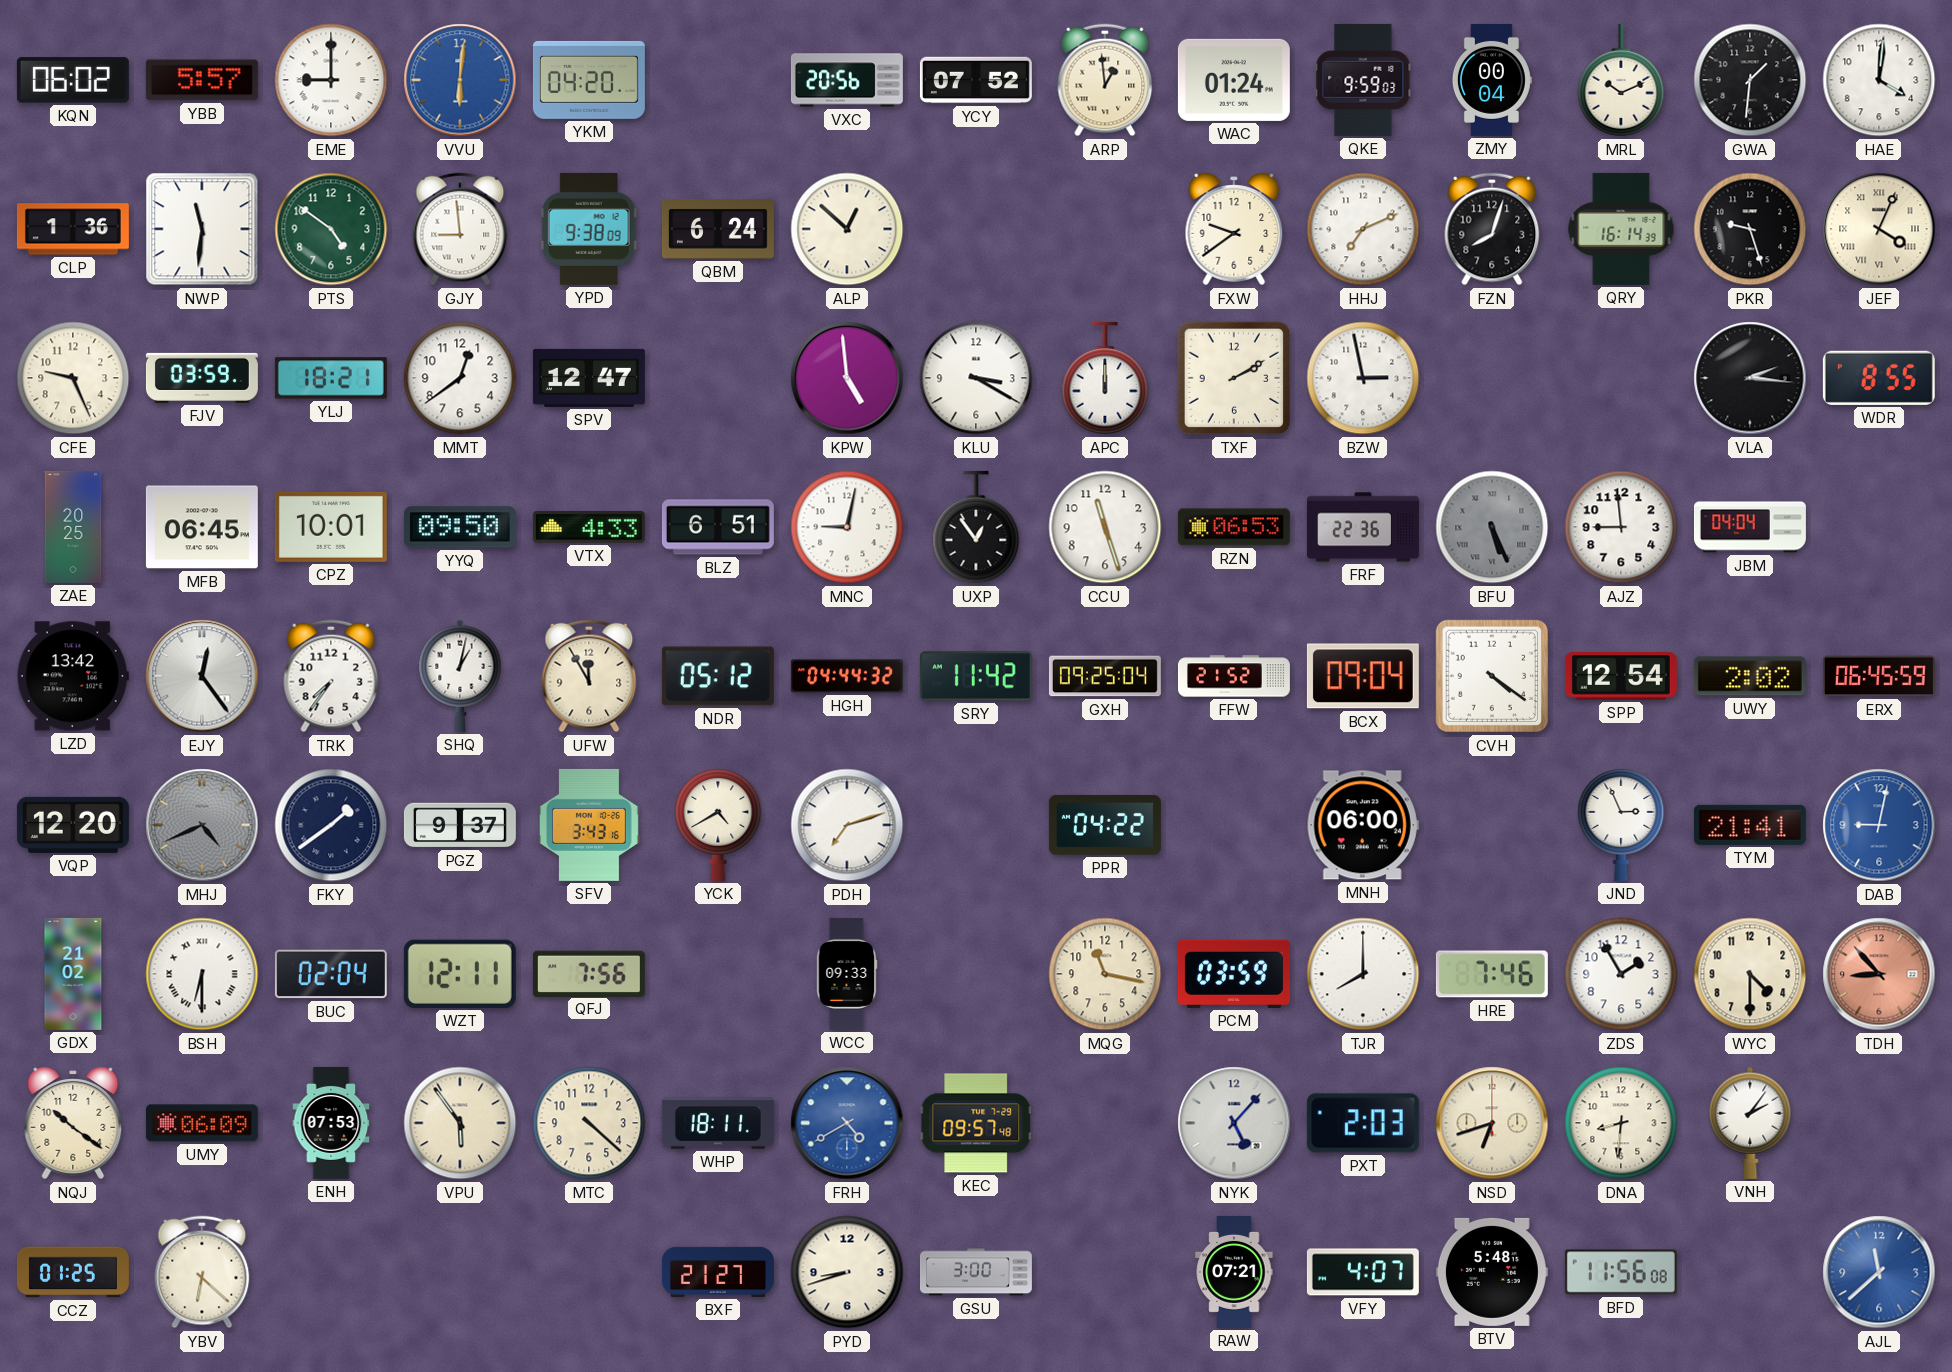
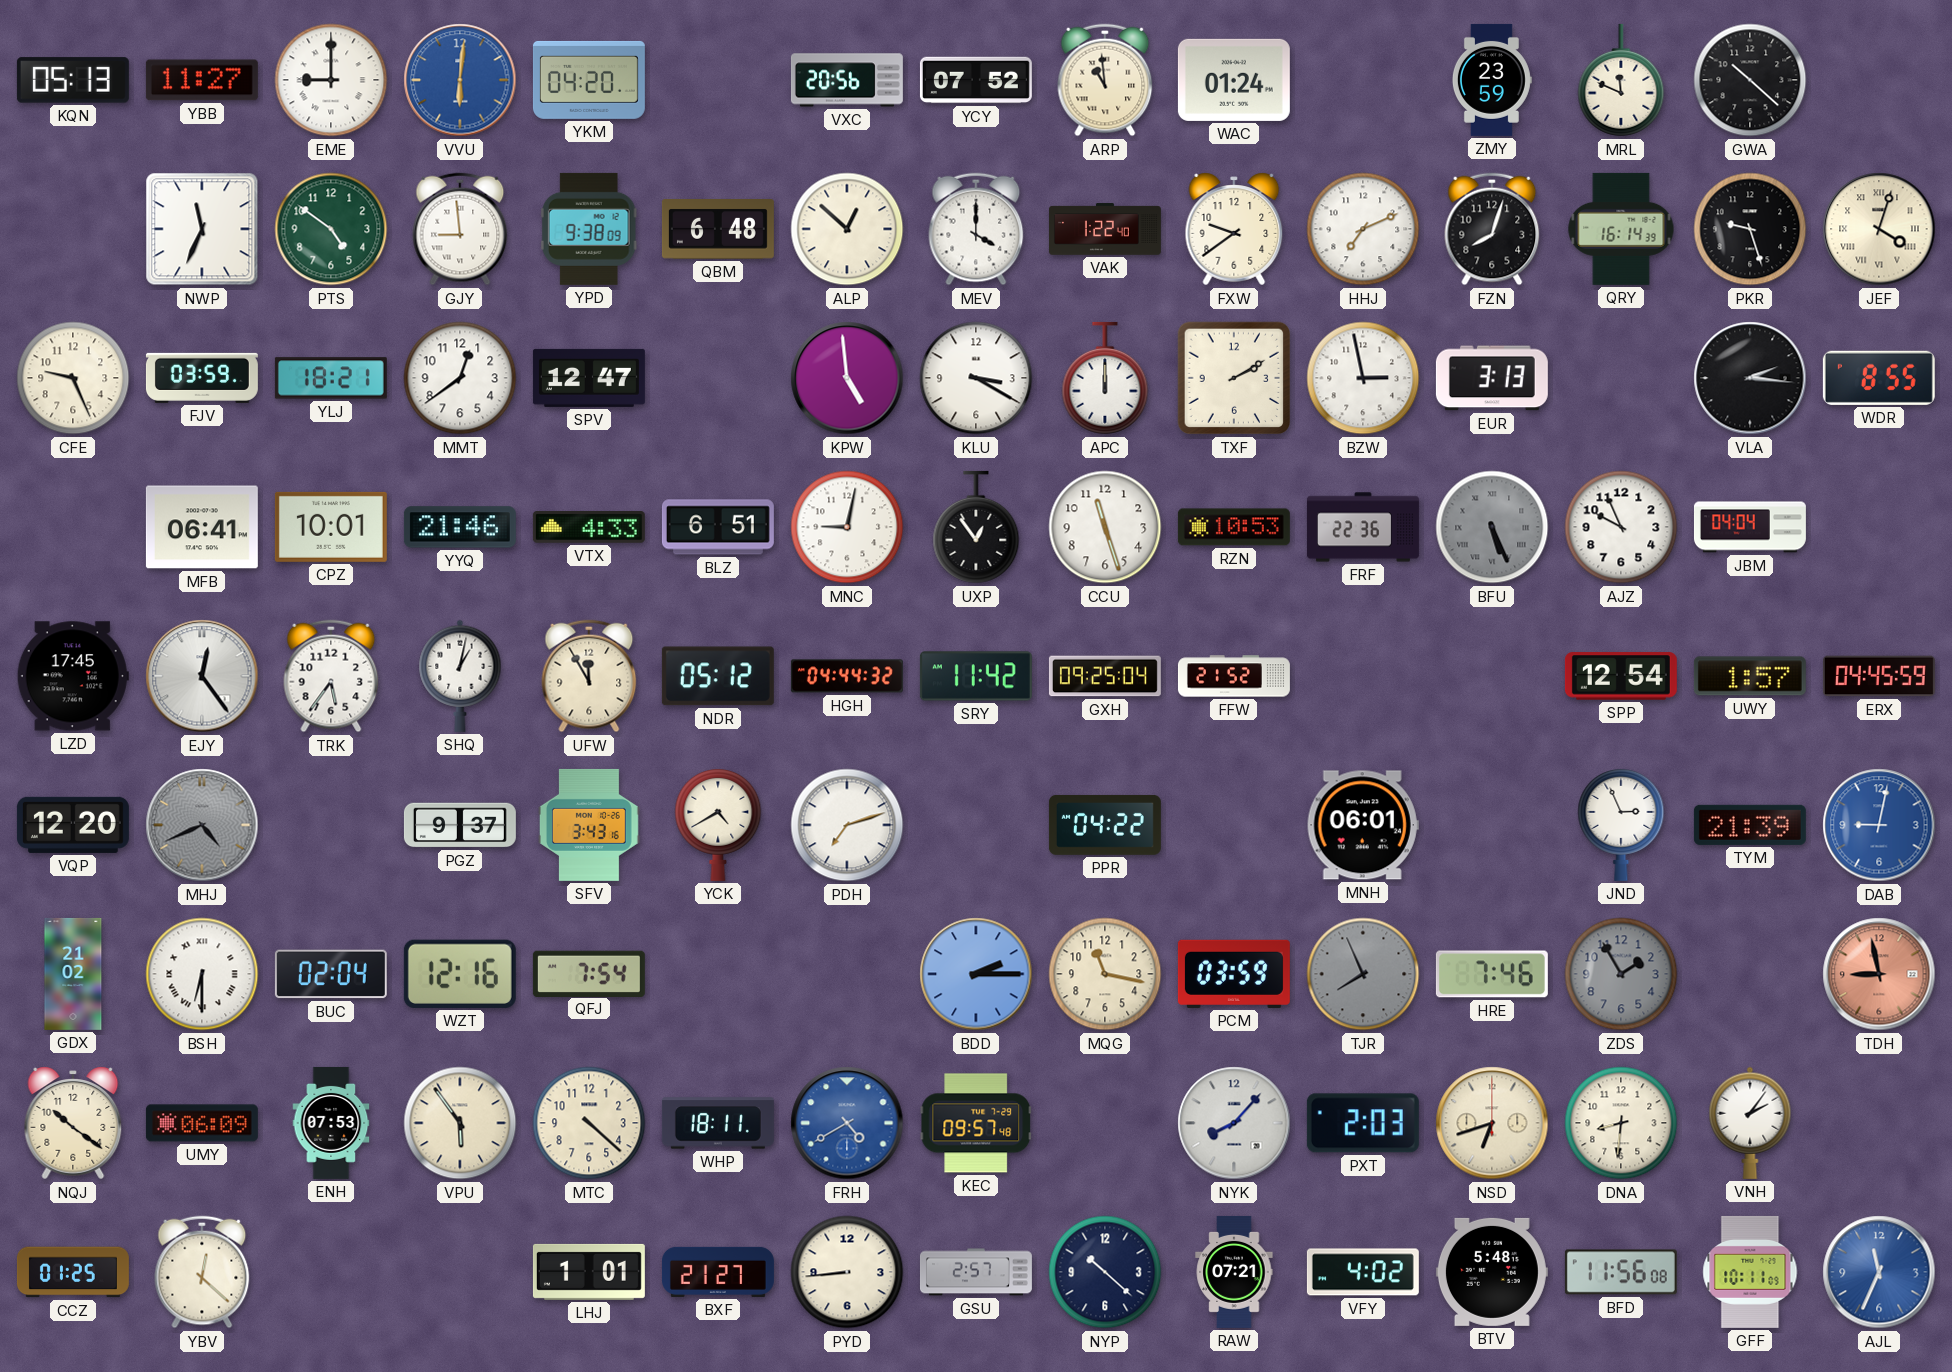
KQN: 06:02 -> 05:13
YBB: 5:57 -> 11:27
ARP: 12:59 -> 10:59
QKE: 9:59 -> none
ZMY: 00:04 -> 23:59
MRL: 10:11 -> 11:49
GWA: 1:31 -> 10:22
HAE: 4:01 -> none
CLP: 1:36 -> none
NWP: 11:31 -> 11:34
QBM: 6:24 -> 6:48
MEV: none -> 4:00
VAK: none -> 1:22
JEF: 4:04 -> 4:03
EUR: none -> 3:13
ZAE: 20:25 -> none
MFB: 06:45 -> 06:41
YYQ: 09:50 -> 21:46
RZN: 06:53 -> 10:53
AJZ: 8:59 -> 9:56
LZD: 13:42 -> 17:45
TRK: 7:36 -> 5:36
BCX: 09:04 -> none
CVH: 4:21 -> none
UWY: 2:02 -> 1:57
ERX: 06:45 -> 04:45
FKY: 1:39 -> none
MNH: 06:00 -> 06:01
TYM: 21:41 -> 21:39
WZT: 12:11 -> 12:16
QFJ: 7:56 -> 7:54
WCC: 09:33 -> none
BDD: none -> 2:15
TJR: 8:00 -> 7:56
TJR dial: white -> grey
ZDS dial: white -> grey
WYC: 4:30 -> none
TDH: 8:53 -> 8:58
NYK: 5:07 -> 8:07
YBV: 6:22 -> 12:22
LHJ: none -> 1:01
PYD: 8:42 -> 8:44
GSU: 3:00 -> 2:57
NYP: none -> 10:22
VFY: 4:07 -> 4:02
GFF: none -> 10:11
AJL: 11:38 -> 11:34
